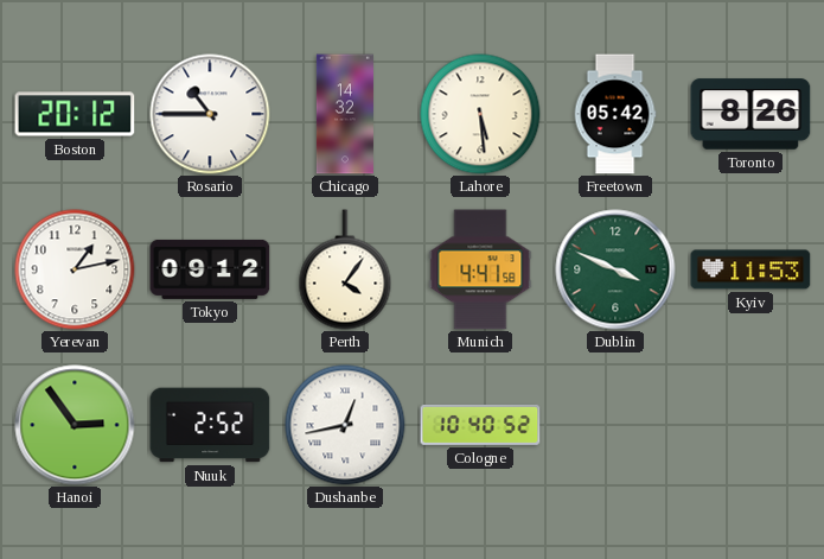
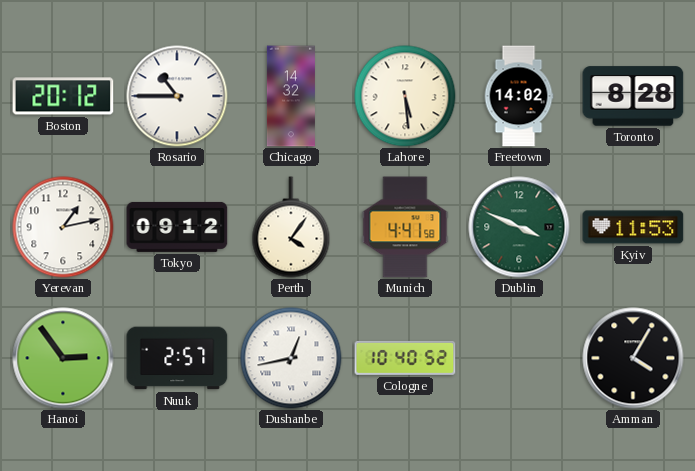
Freetown: 05:42 -> 14:02
Toronto: 8:26 -> 8:28
Nuuk: 2:52 -> 2:57
Amman: none -> 4:05
